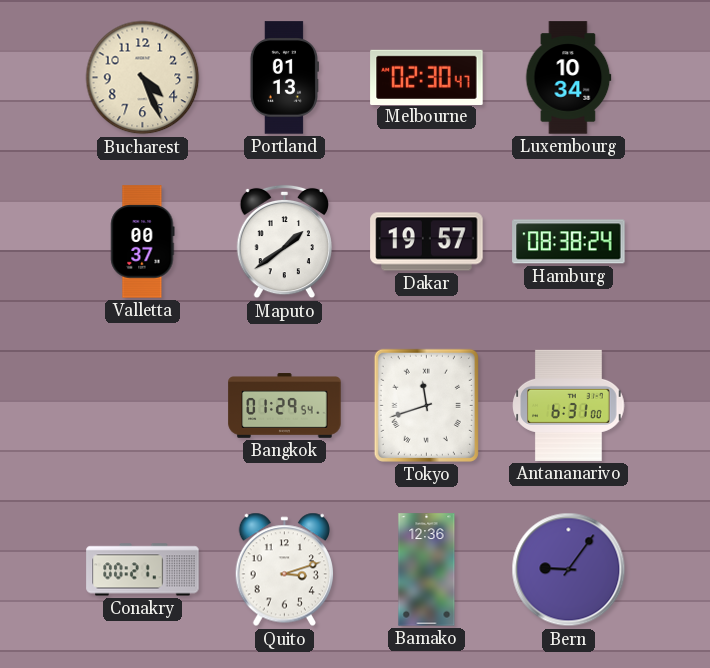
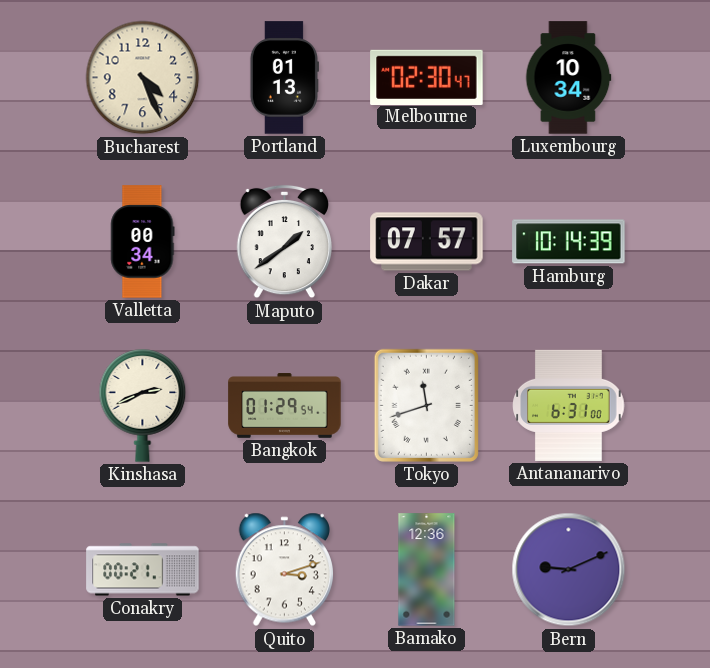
Valletta: 00:37 -> 00:34
Dakar: 19:57 -> 07:57
Hamburg: 08:38 -> 10:14
Kinshasa: none -> 2:41
Bern: 9:06 -> 9:11
